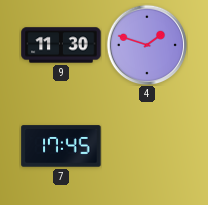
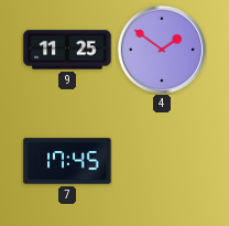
9: 11:30 -> 11:25
4: 1:48 -> 1:51
